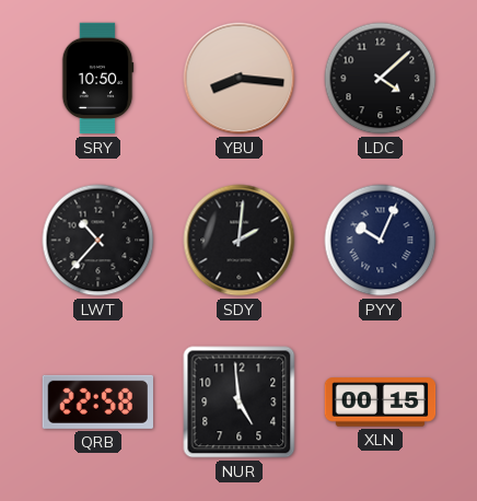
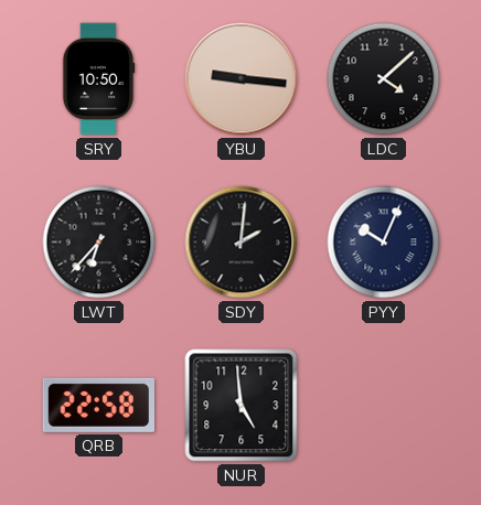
YBU: 8:16 -> 9:16
LWT: 10:37 -> 6:37
XLN: 00:15 -> none
